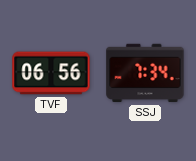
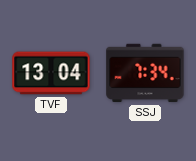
TVF: 06:56 -> 13:04
